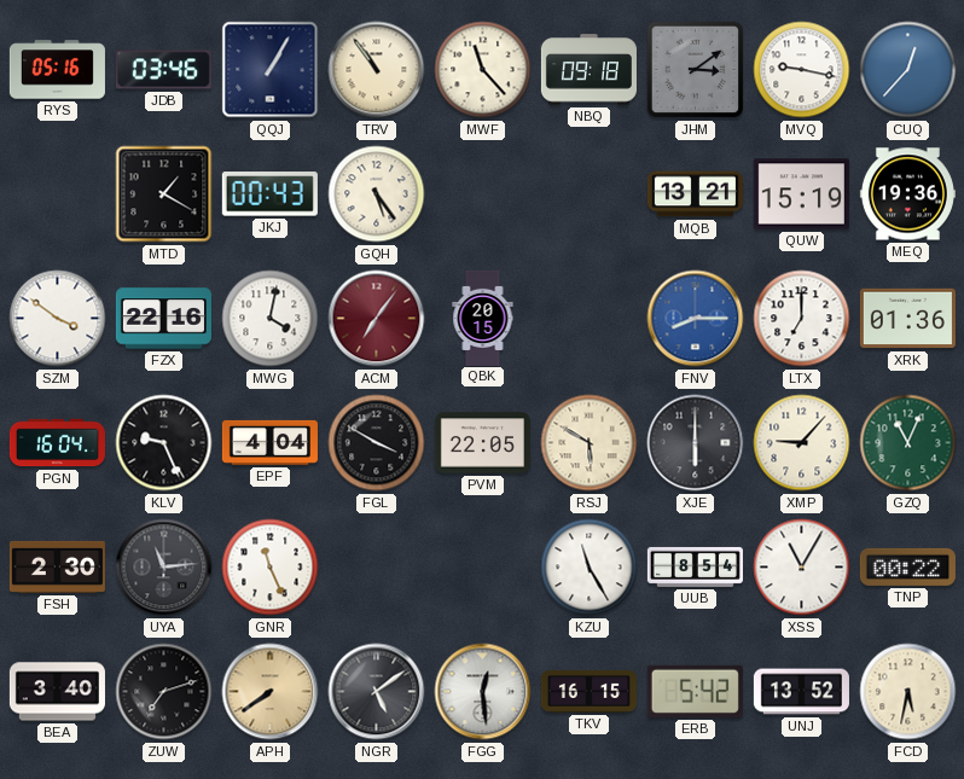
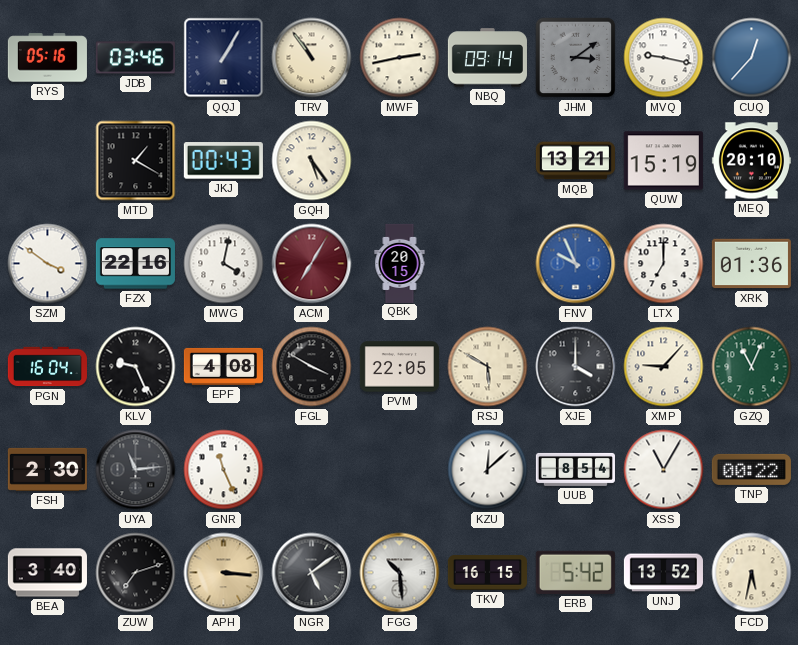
MWF: 11:23 -> 2:43
NBQ: 09:18 -> 09:14
MEQ: 19:36 -> 20:10
ACM: 7:06 -> 7:05
FNV: 8:15 -> 9:56
EPF: 4:04 -> 4:08
XJE: 6:00 -> 4:00
KZU: 11:25 -> 12:08
APH: 7:39 -> 3:16
FGG: 12:29 -> 10:29
